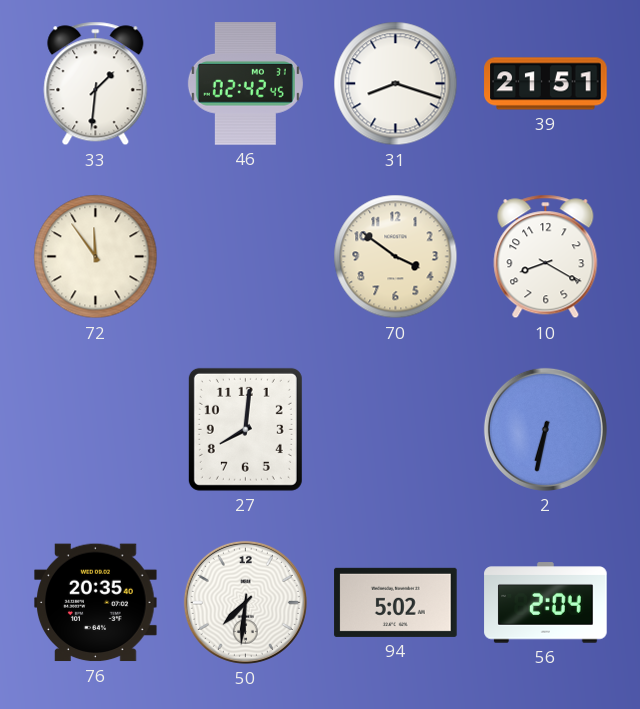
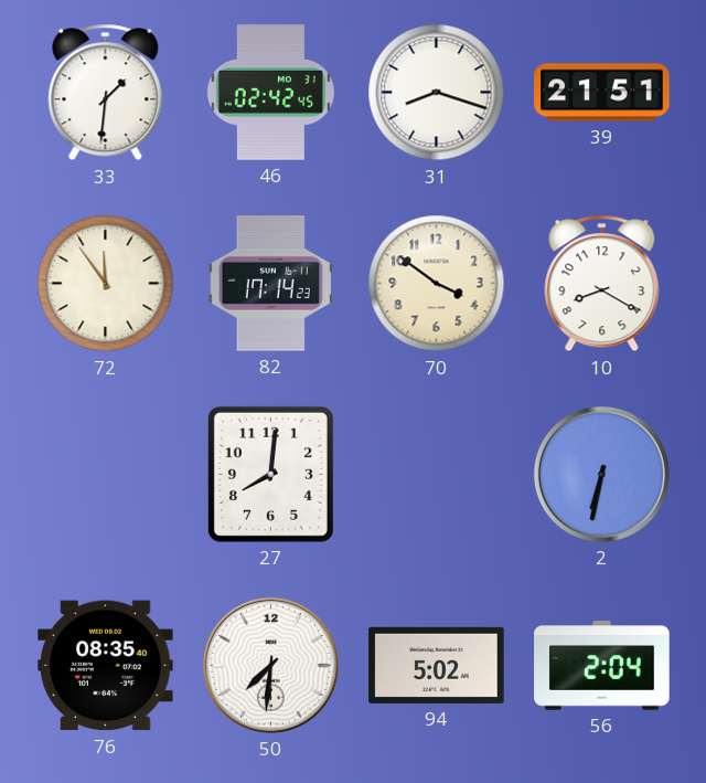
82: none -> 17:14
76: 20:35 -> 08:35
